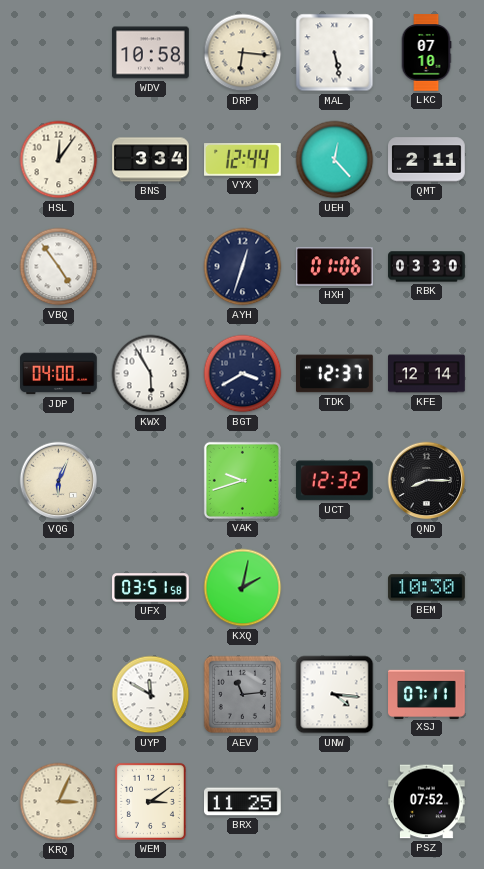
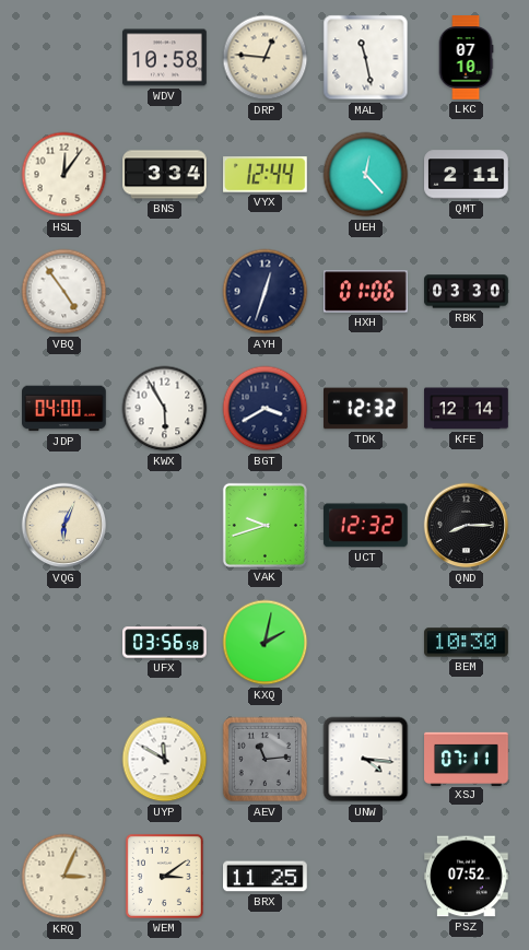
DRP: 6:16 -> 12:46
MAL: 5:28 -> 11:28
TDK: 12:37 -> 12:32
UFX: 03:51 -> 03:56
